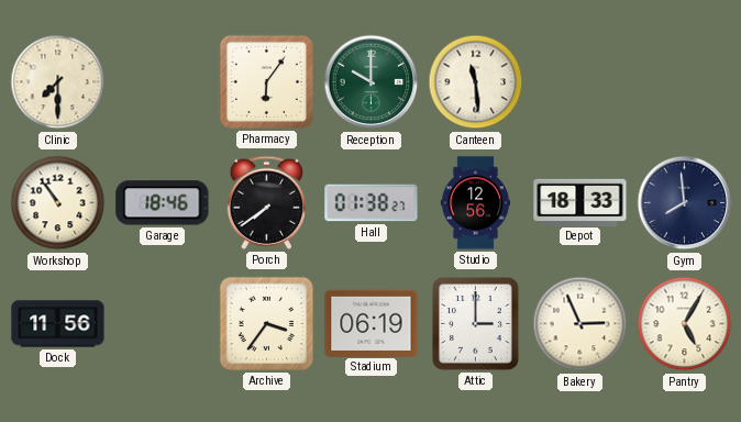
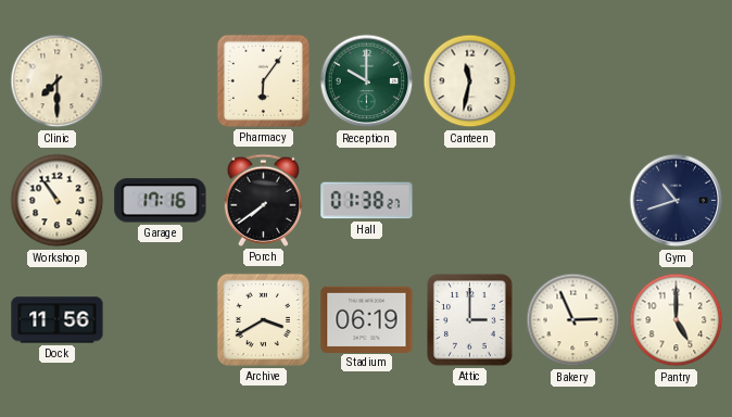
Canteen: 11:29 -> 11:32
Garage: 18:46 -> 17:16
Studio: 12:56 -> none
Depot: 18:33 -> none
Gym: 7:59 -> 10:42
Archive: 3:36 -> 3:40
Pantry: 5:05 -> 5:00
